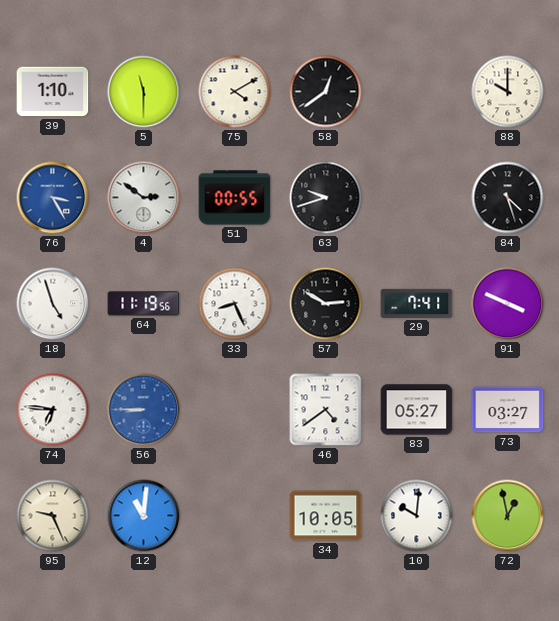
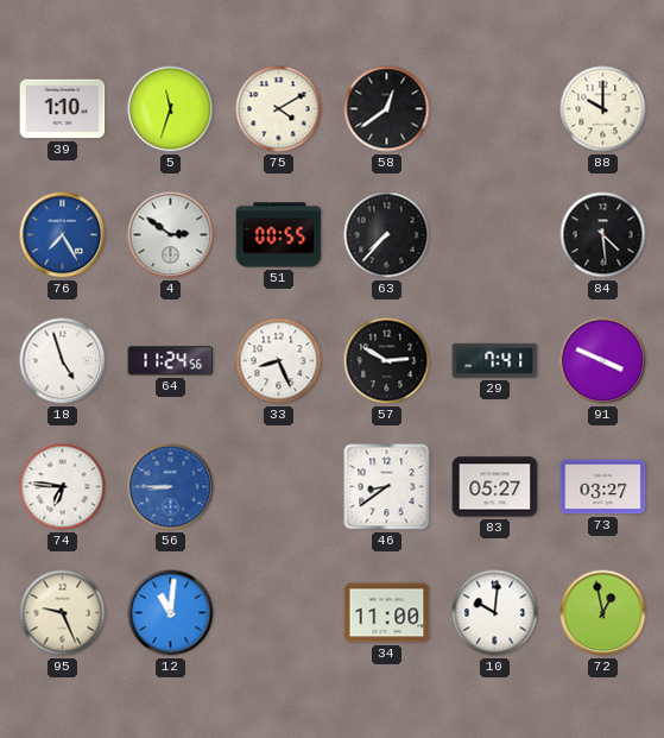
5: 11:30 -> 11:33
76: 3:25 -> 7:25
63: 9:42 -> 7:37
84: 4:27 -> 4:29
64: 11:19 -> 11:24
46: 4:39 -> 8:39
34: 10:05 -> 11:00
